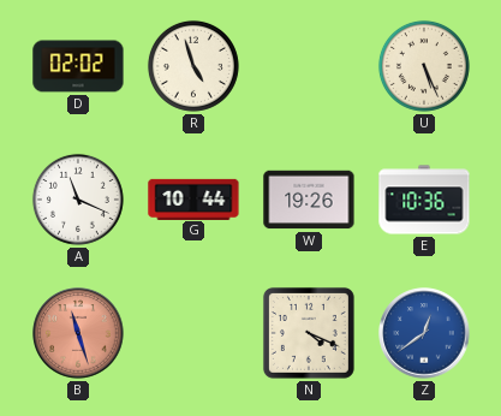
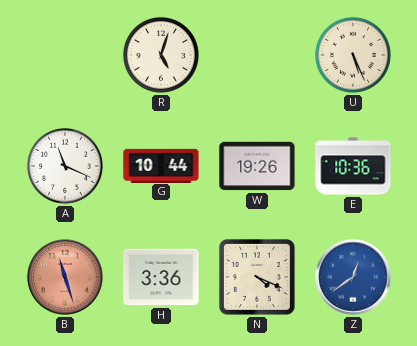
D: 02:02 -> none
R: 4:57 -> 5:03
H: none -> 3:36
